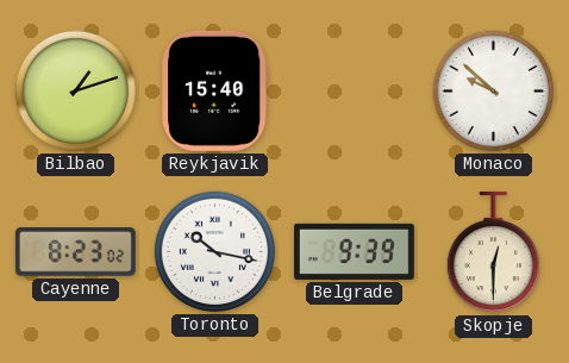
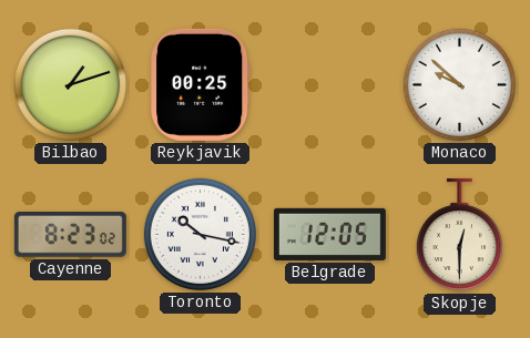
Reykjavik: 15:40 -> 00:25
Belgrade: 9:39 -> 12:05
